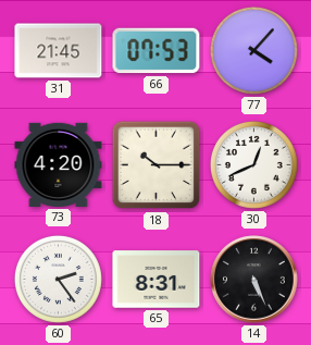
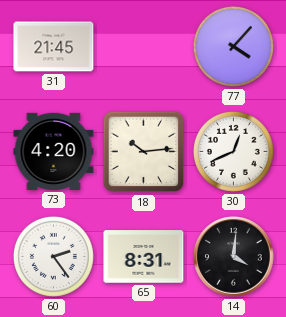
66: 07:53 -> none
18: 10:15 -> 10:14
14: 5:26 -> 4:01
